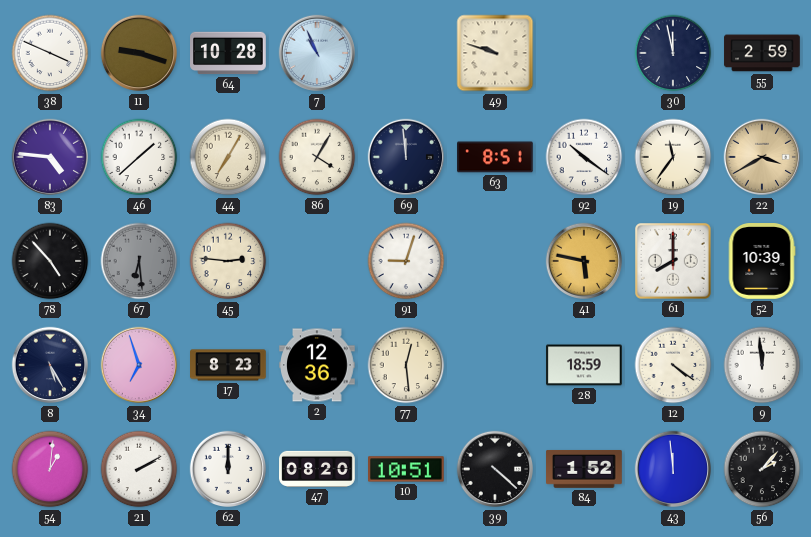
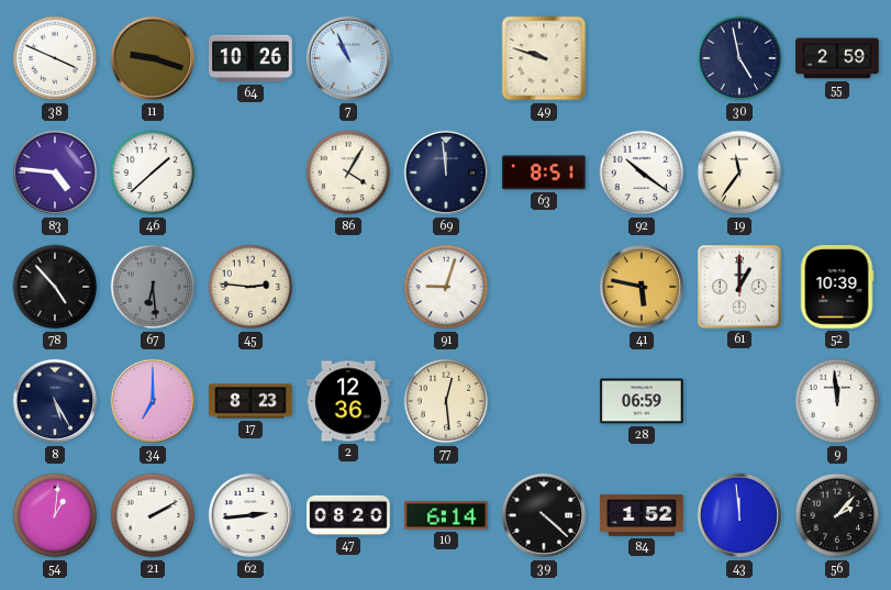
64: 10:28 -> 10:26
30: 11:58 -> 4:58
44: 7:05 -> none
22: 3:40 -> none
61: 8:00 -> 1:00
34: 6:57 -> 7:00
28: 18:59 -> 06:59
12: 4:21 -> none
62: 12:00 -> 2:44
10: 10:51 -> 6:14
